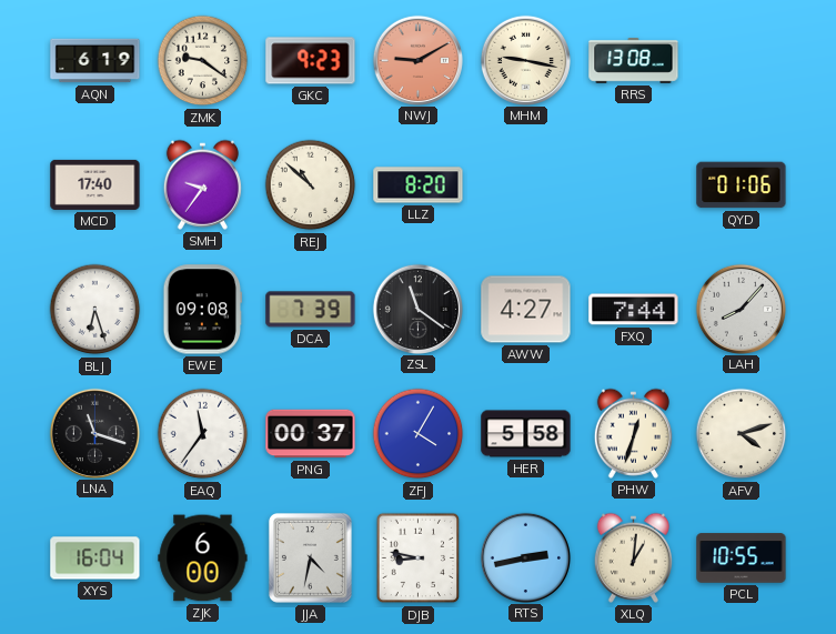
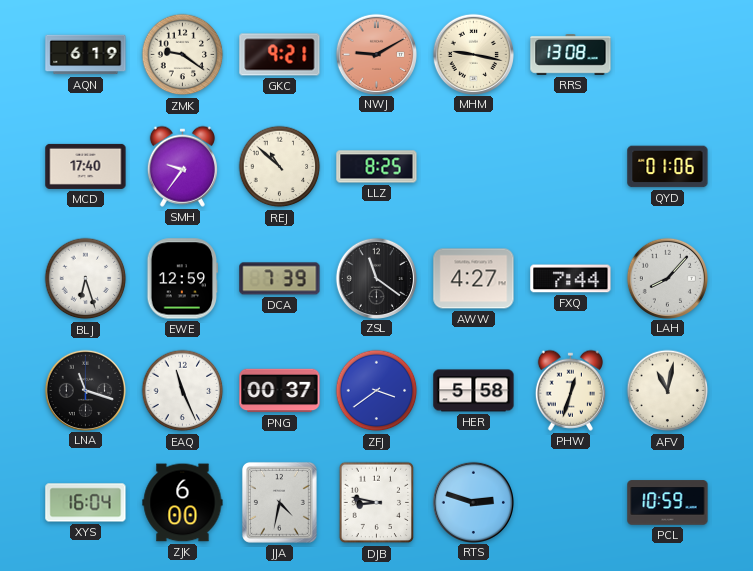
GKC: 9:23 -> 9:21
LLZ: 8:20 -> 8:25
EWE: 09:08 -> 12:59
EAQ: 11:36 -> 11:26
ZFJ: 4:05 -> 3:39
AFV: 4:12 -> 11:02
RTS: 2:43 -> 2:48
XLQ: 1:01 -> none
PCL: 10:55 -> 10:59
